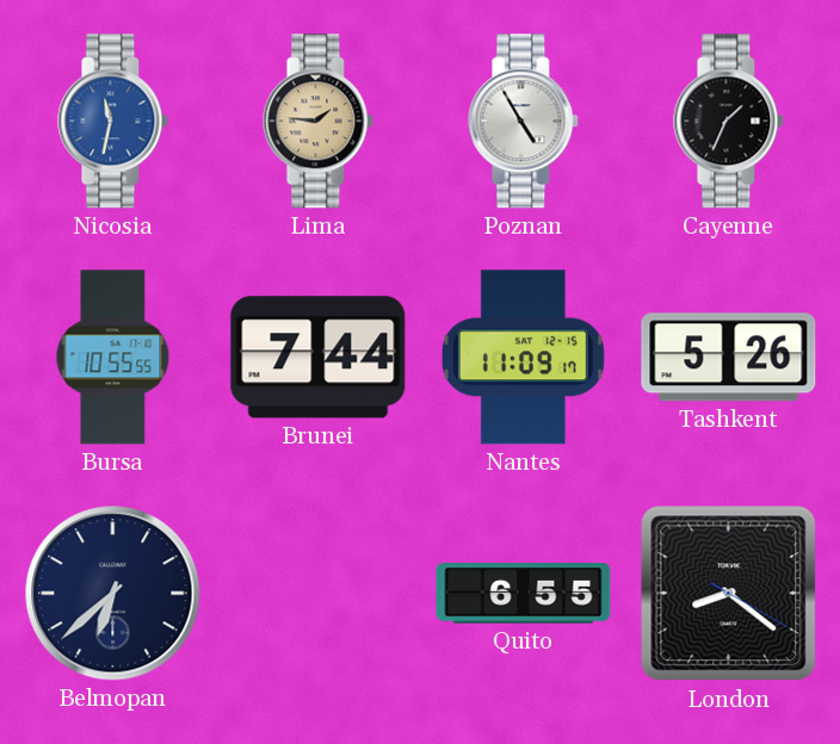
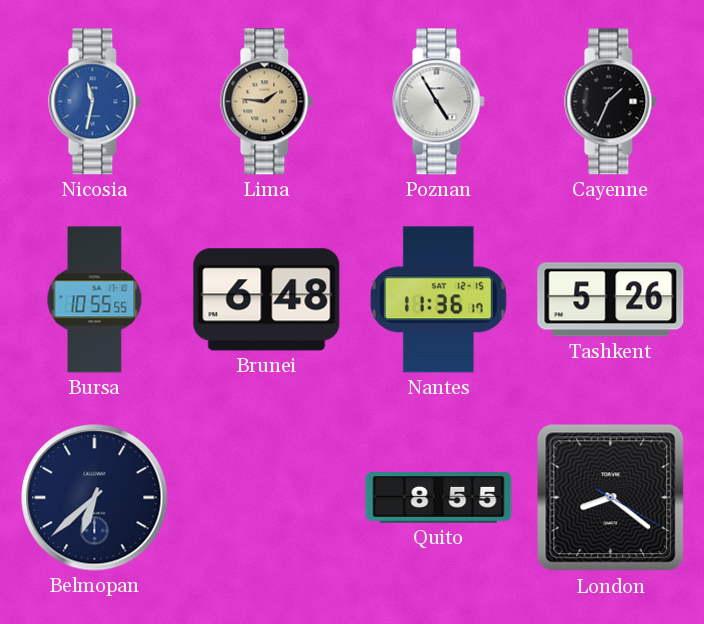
Brunei: 7:44 -> 6:48
Nantes: 11:09 -> 11:36
Quito: 6:55 -> 8:55
